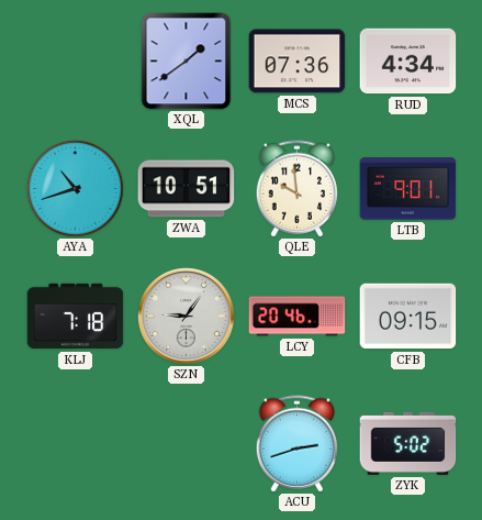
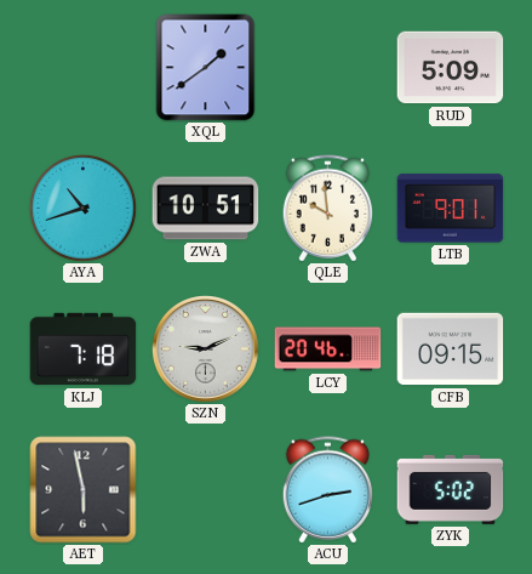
MCS: 07:36 -> none
RUD: 4:34 -> 5:09
SZN: 9:06 -> 9:11
AET: none -> 5:58
